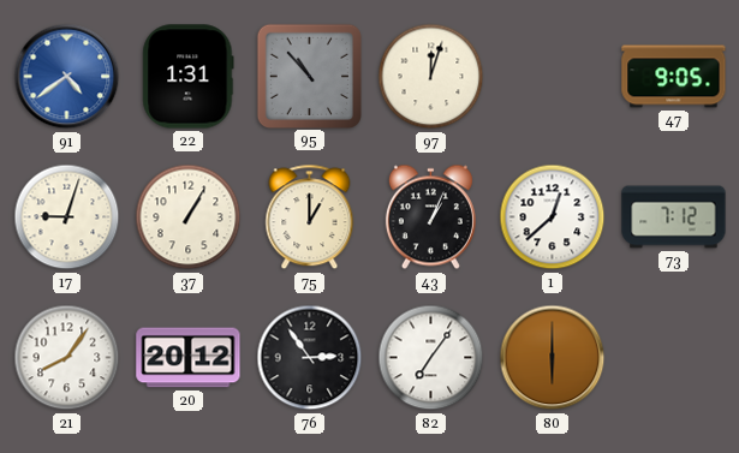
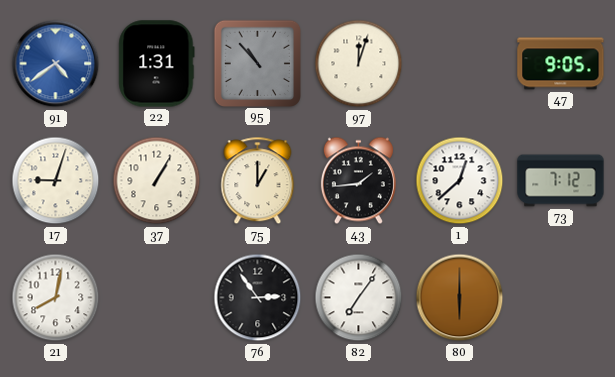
43: 1:04 -> 1:44
21: 8:06 -> 8:02
20: 20:12 -> none
